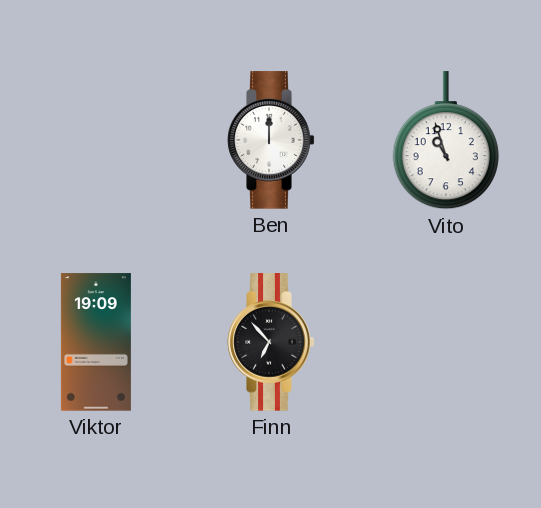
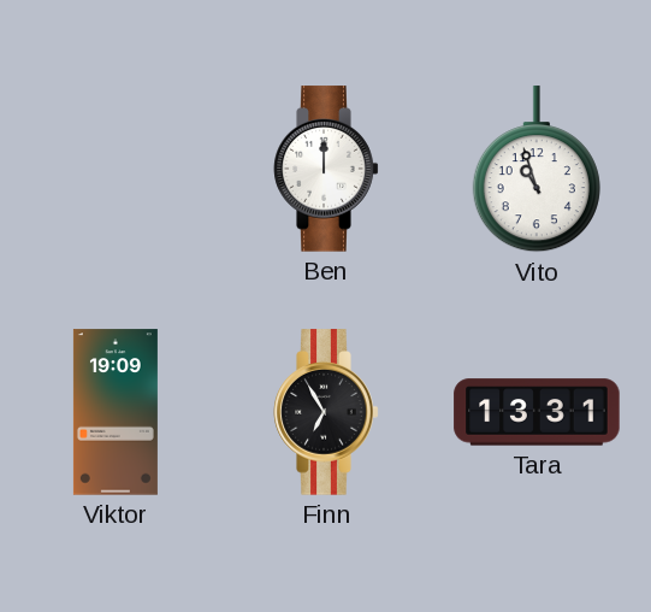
Finn: 6:53 -> 6:55
Tara: none -> 13:31
